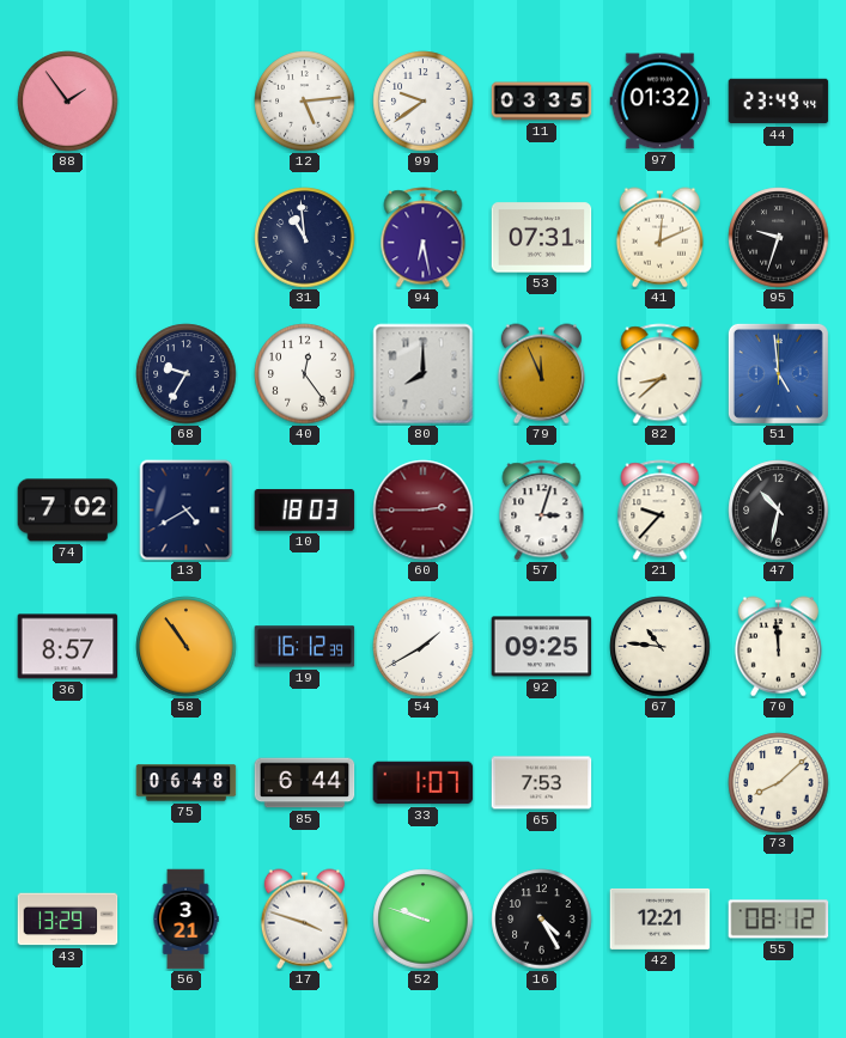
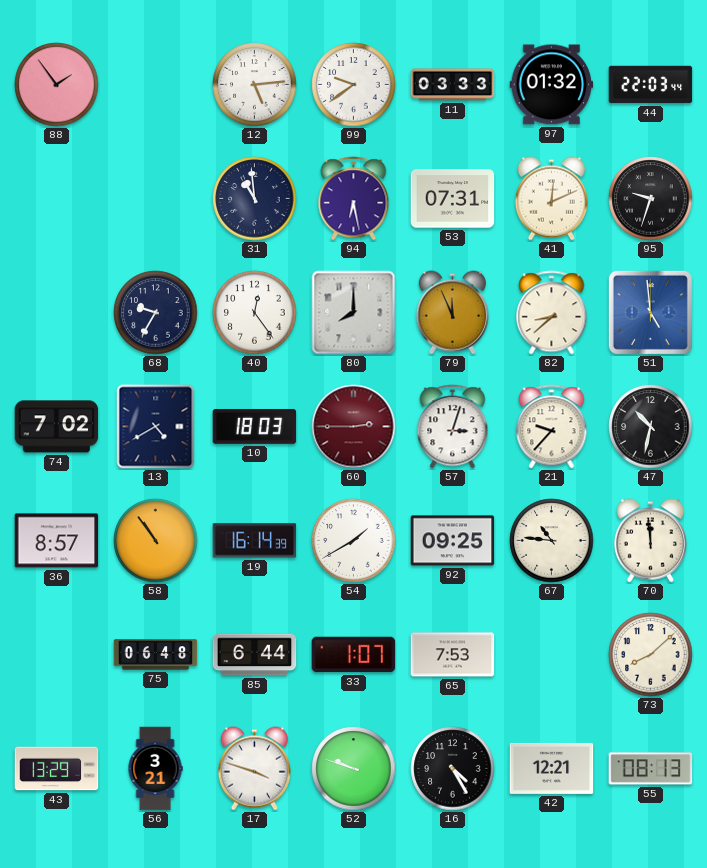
11: 03:35 -> 03:33
44: 23:49 -> 22:03
19: 16:12 -> 16:14
55: 08:12 -> 08:13
